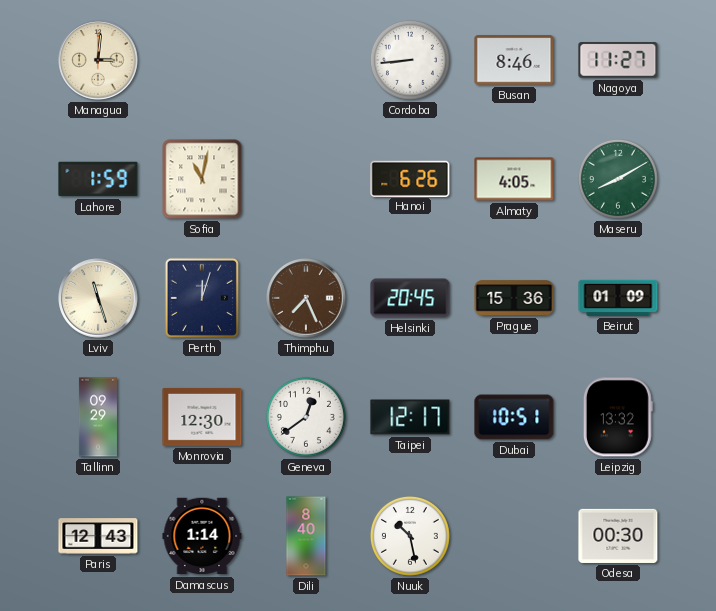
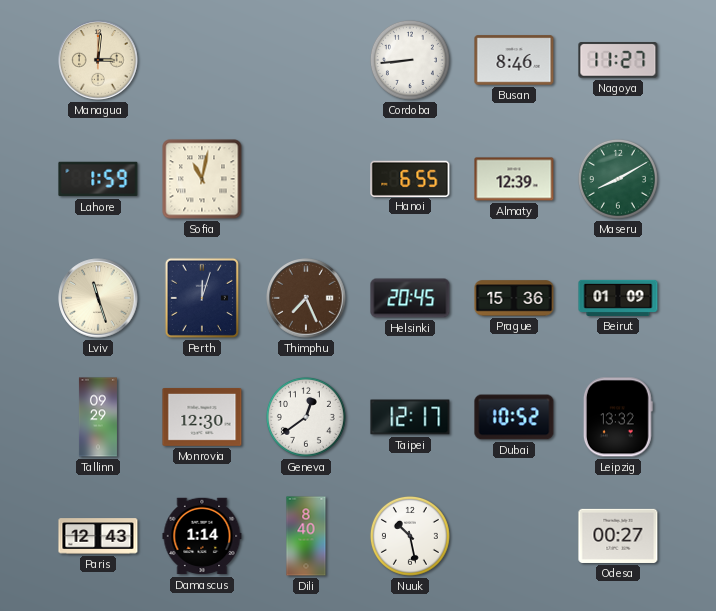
Hanoi: 6:26 -> 6:55
Almaty: 4:05 -> 12:39
Dubai: 10:51 -> 10:52
Odesa: 00:30 -> 00:27
